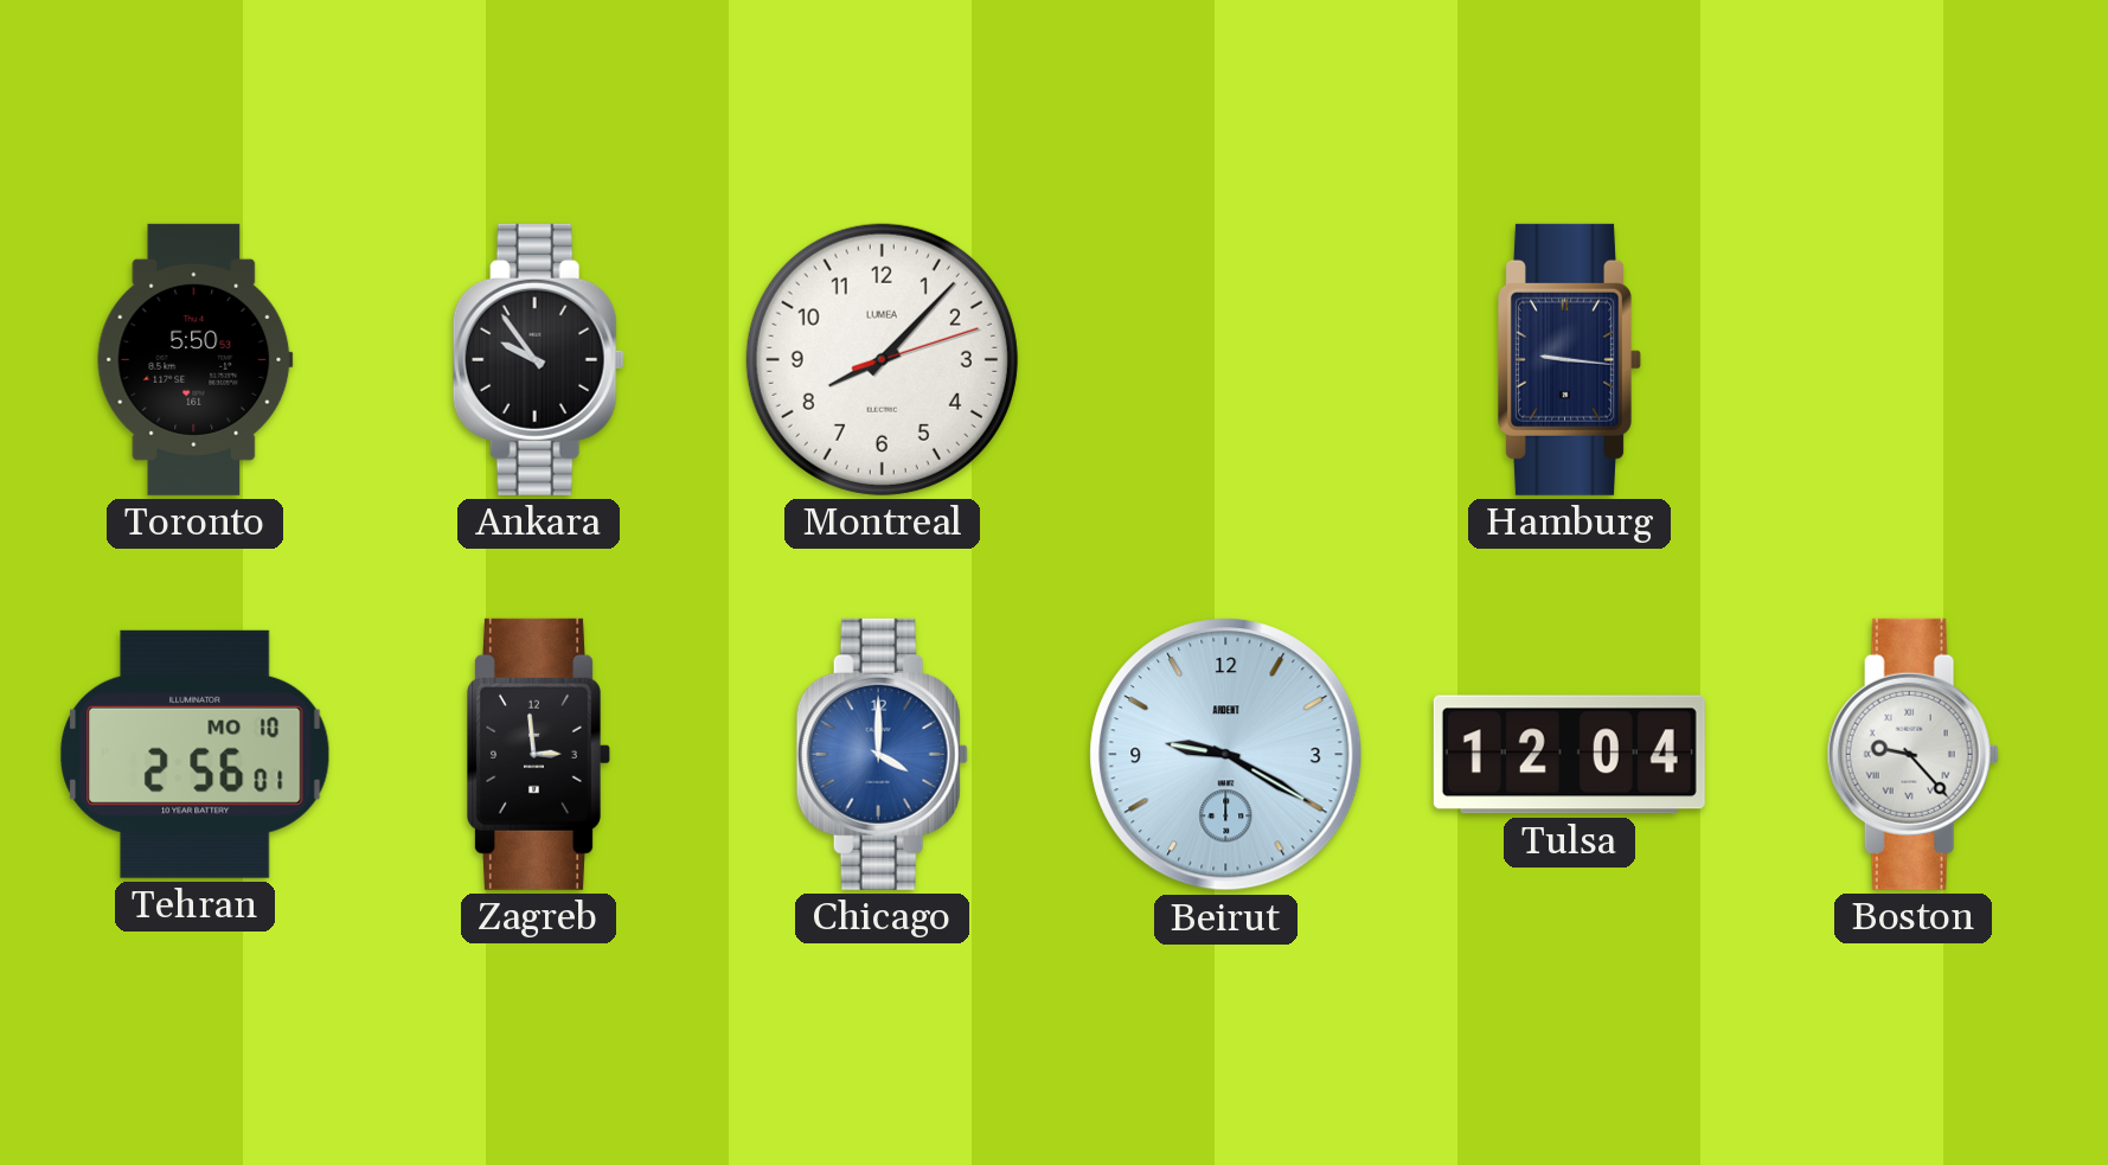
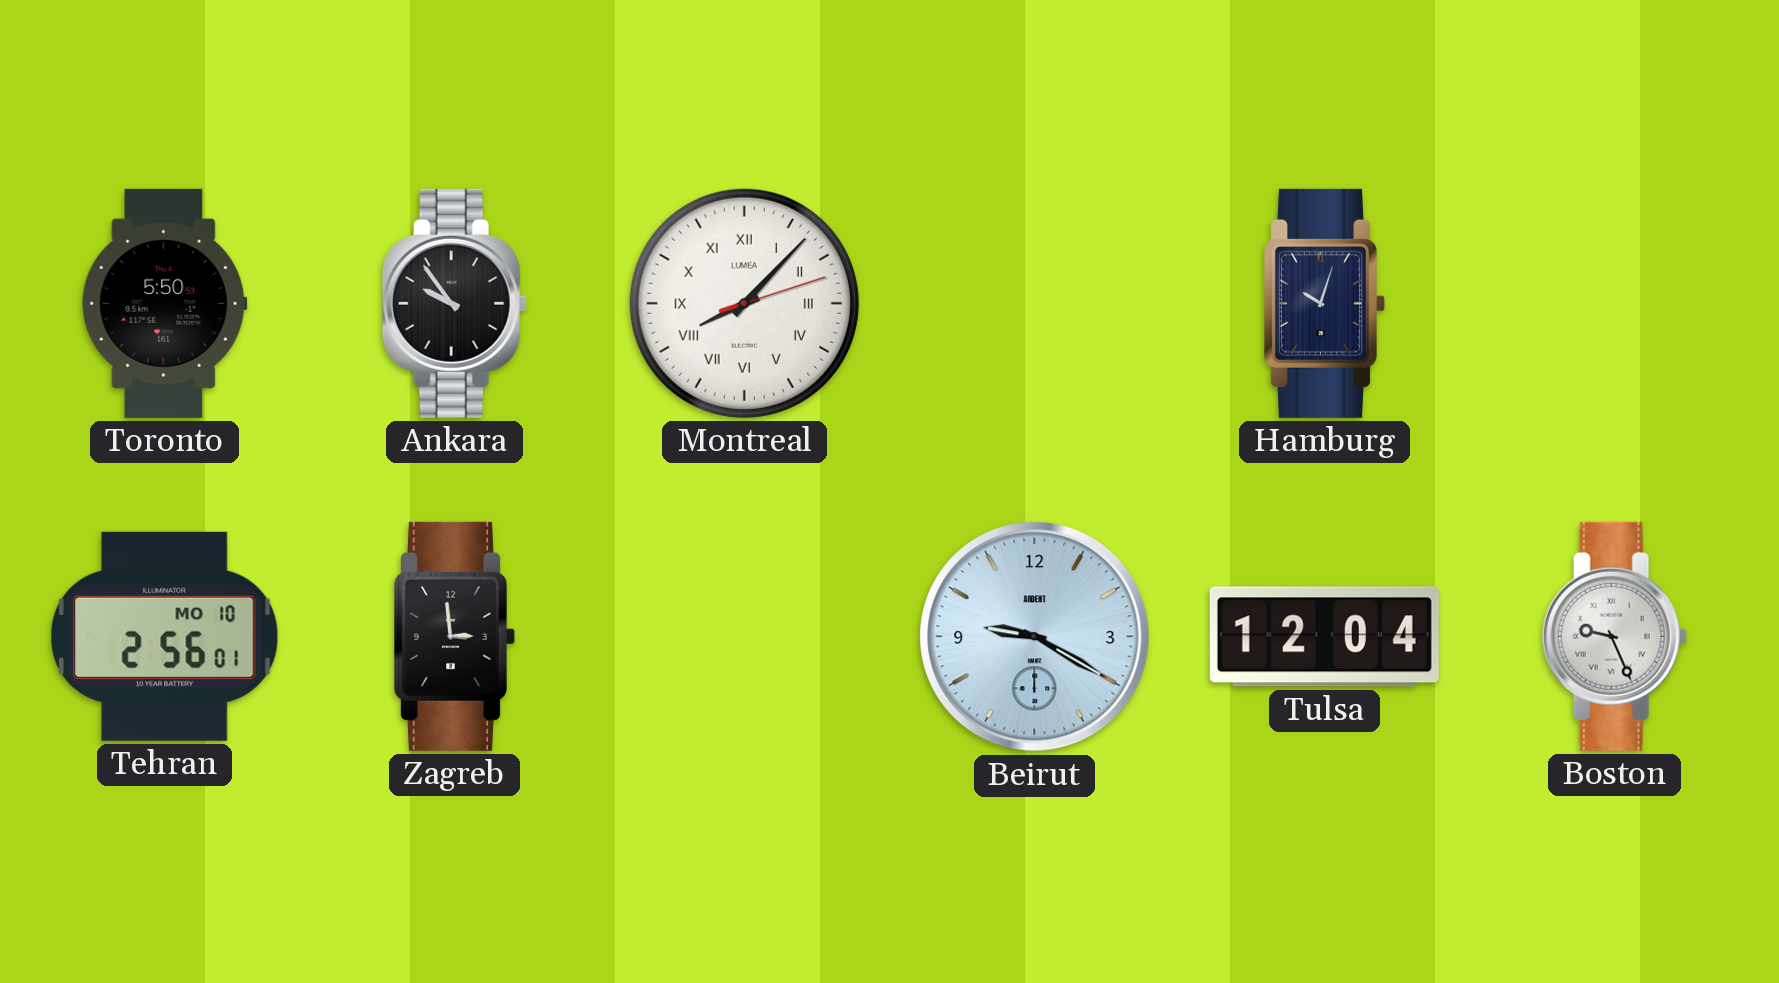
Montreal numerals: Arabic -> Roman
Hamburg: 9:16 -> 10:03
Chicago: 4:00 -> none
Boston: 9:23 -> 9:26
